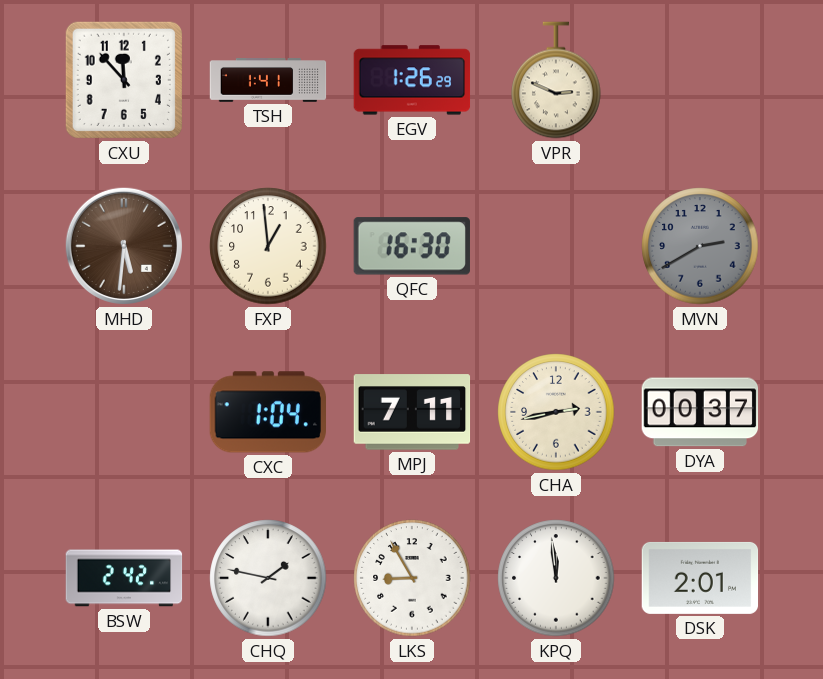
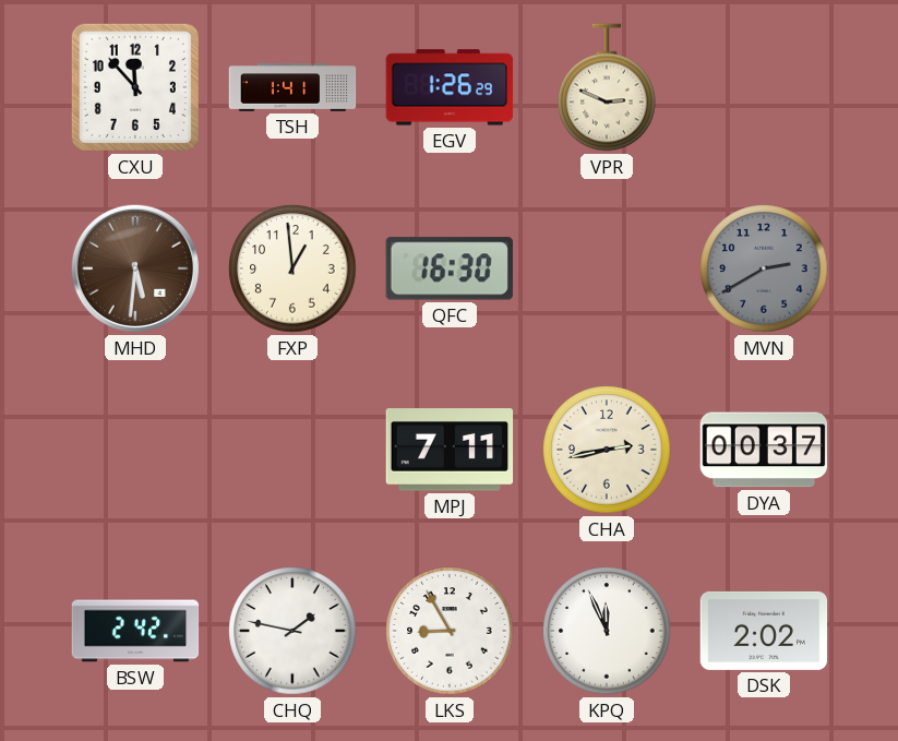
CXC: 1:04 -> none
KPQ: 11:59 -> 11:56
DSK: 2:01 -> 2:02
